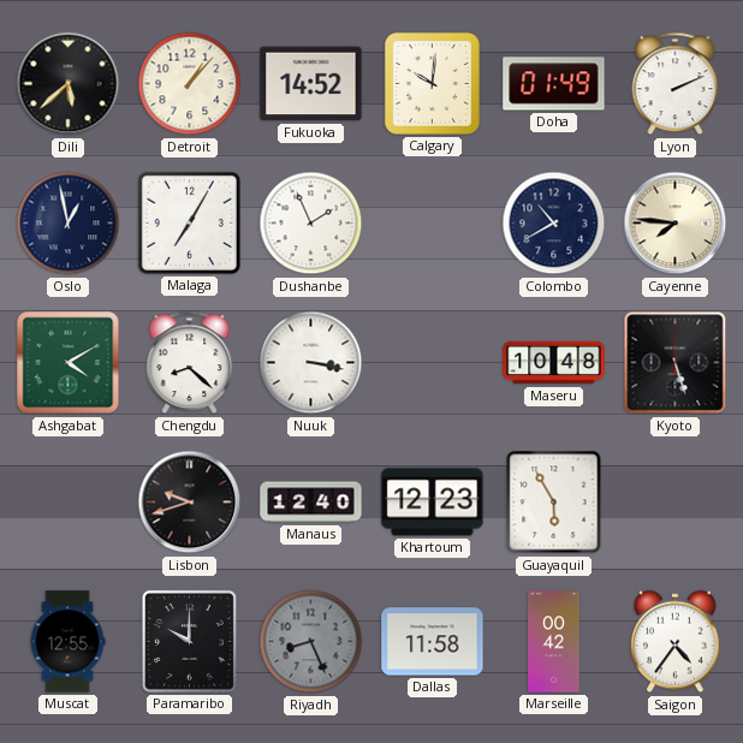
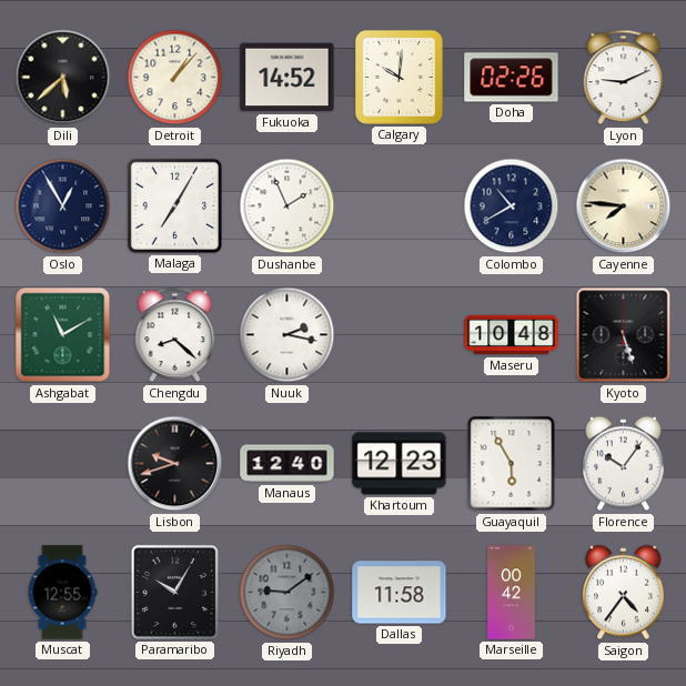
Doha: 01:49 -> 02:26
Lyon: 2:11 -> 9:11
Oslo: 12:58 -> 12:55
Ashgabat: 4:10 -> 11:10
Nuuk: 3:17 -> 2:17
Florence: none -> 10:06
Paramaribo: 10:00 -> 10:05
Riyadh: 8:26 -> 9:09
